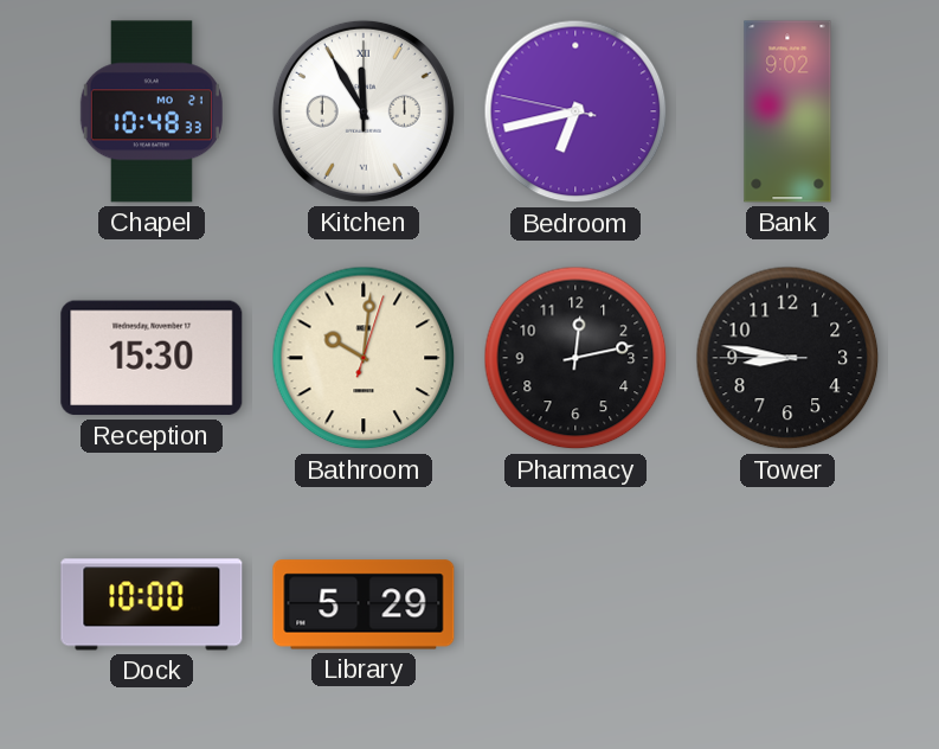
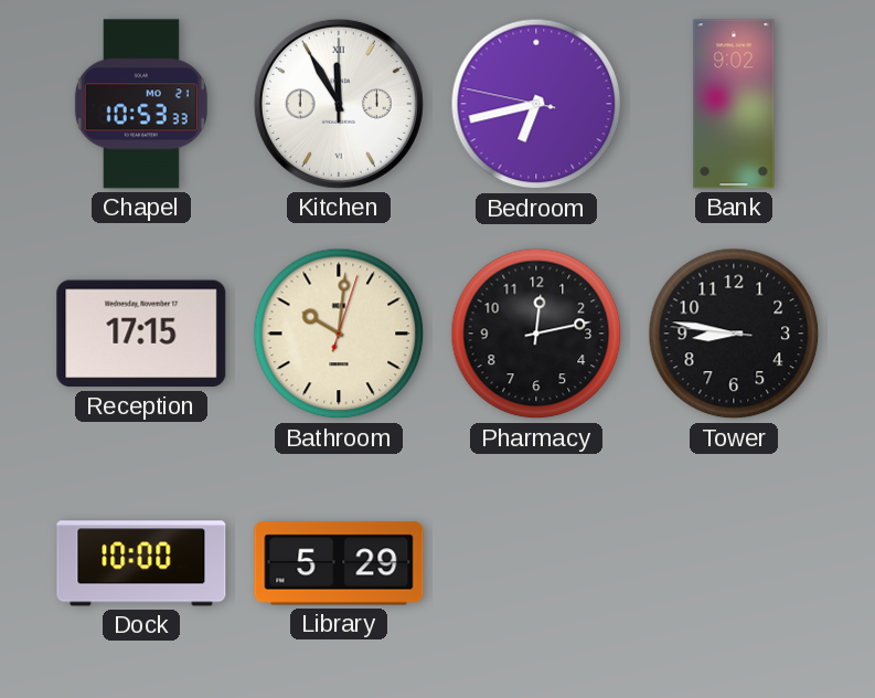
Chapel: 10:48 -> 10:53
Reception: 15:30 -> 17:15
Tower: 8:46:45 -> 8:46:46
